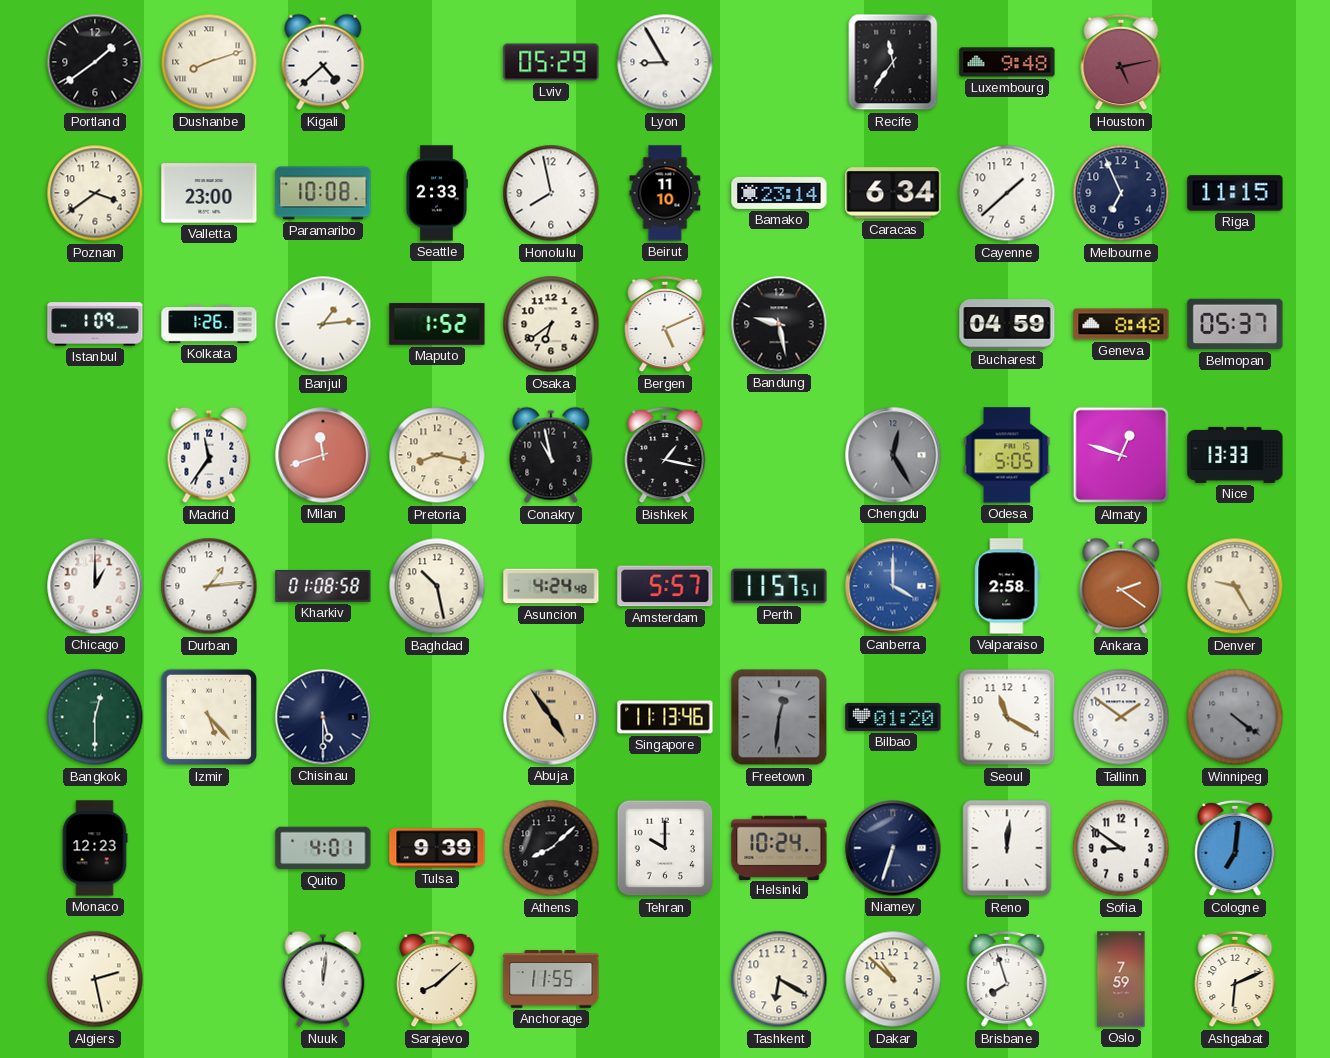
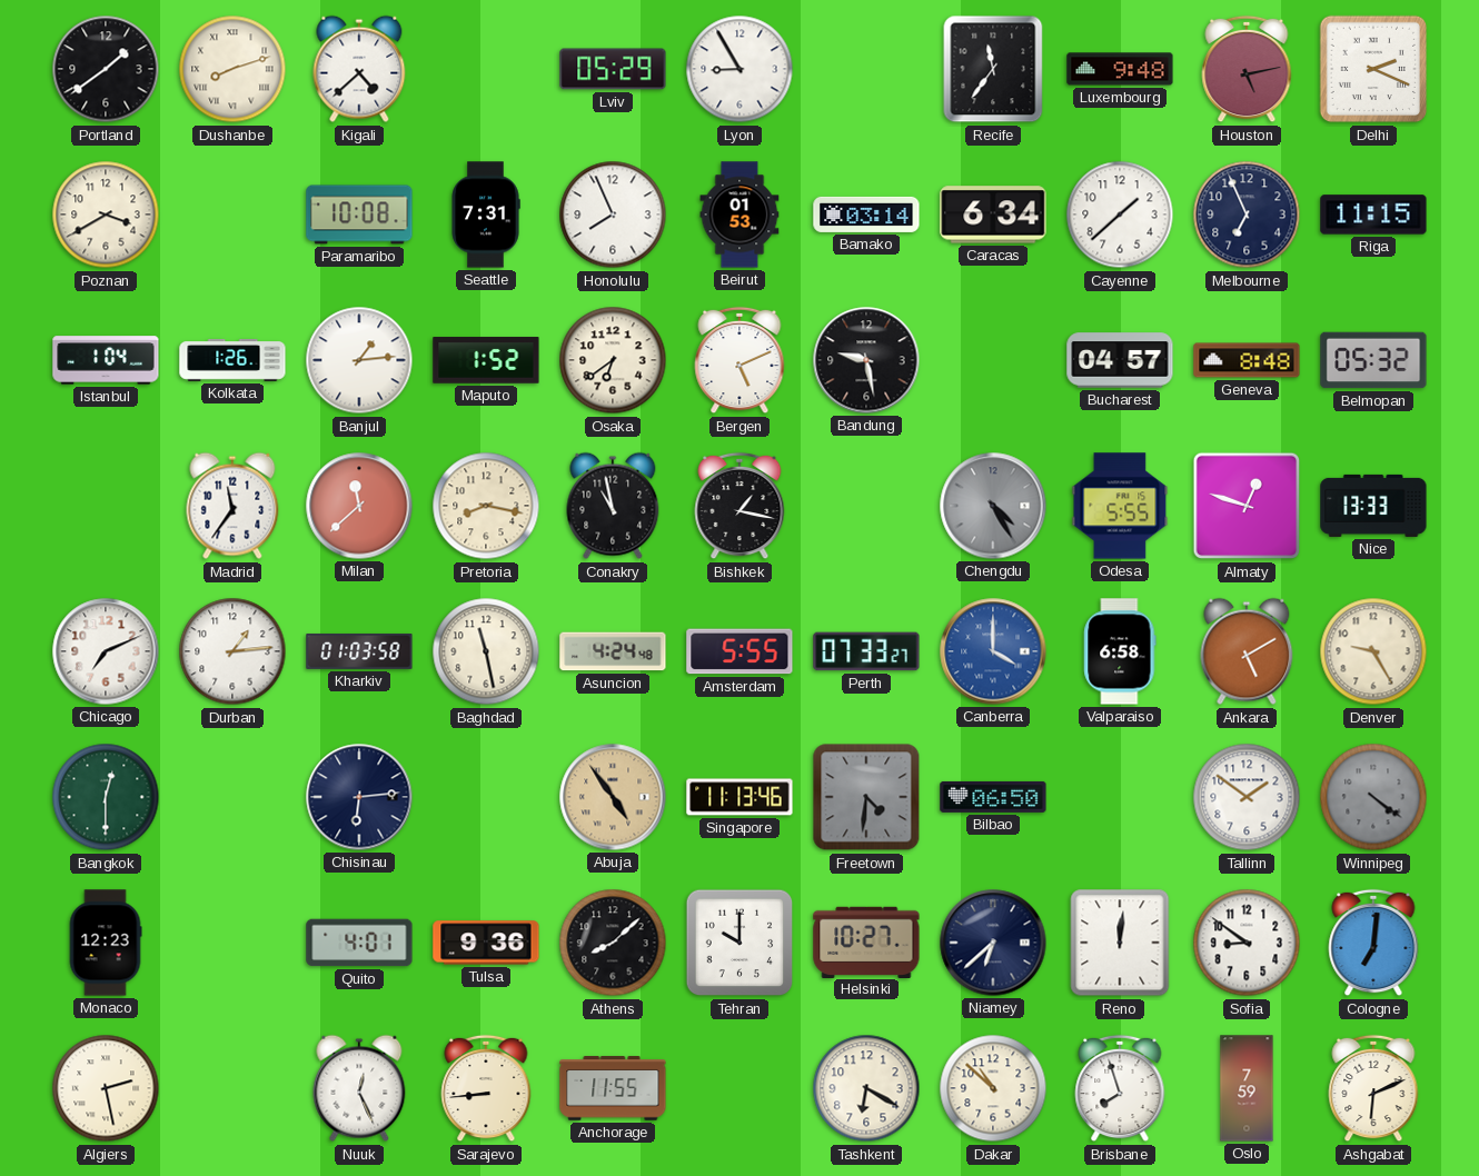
Delhi: none -> 2:19
Poznan: 3:39 -> 3:40
Valletta: 23:00 -> none
Seattle: 2:33 -> 7:31
Honolulu: 7:58 -> 7:56
Beirut: 11:10 -> 01:53
Bamako: 23:14 -> 03:14
Istanbul: 1:09 -> 1:04
Bucharest: 04:59 -> 04:57
Belmopan: 05:37 -> 05:32
Milan: 11:42 -> 11:38
Chengdu: 12:25 -> 4:25
Odesa: 5:05 -> 5:55
Chicago: 1:00 -> 7:11
Kharkiv: 01:08 -> 01:03
Baghdad: 10:28 -> 11:28
Amsterdam: 5:57 -> 5:55
Perth: 11:57 -> 07:33
Valparaiso: 2:58 -> 6:58
Ankara: 2:21 -> 5:10
Izmir: 5:23 -> none
Chisinau: 5:30 -> 6:14
Freetown: 12:31 -> 4:31
Bilbao: 01:20 -> 06:50
Seoul: 11:20 -> none
Tulsa: 9:39 -> 9:36
Helsinki: 10:24 -> 10:27
Niamey: 6:33 -> 6:38
Nuuk: 12:01 -> 12:26
Sarajevo: 8:08 -> 8:44
